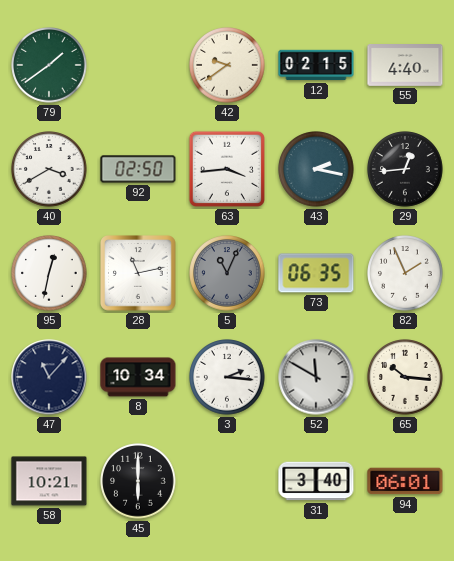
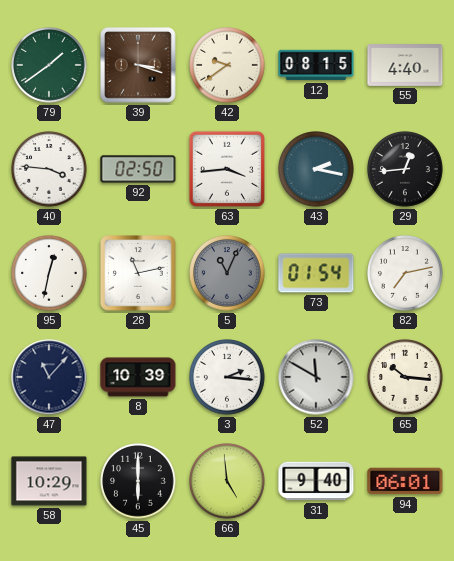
39: none -> 3:18
12: 02:15 -> 08:15
40: 3:40 -> 3:46
73: 06:35 -> 01:54
82: 1:56 -> 7:13
8: 10:34 -> 10:39
58: 10:21 -> 10:29
66: none -> 4:59
31: 3:40 -> 9:40
